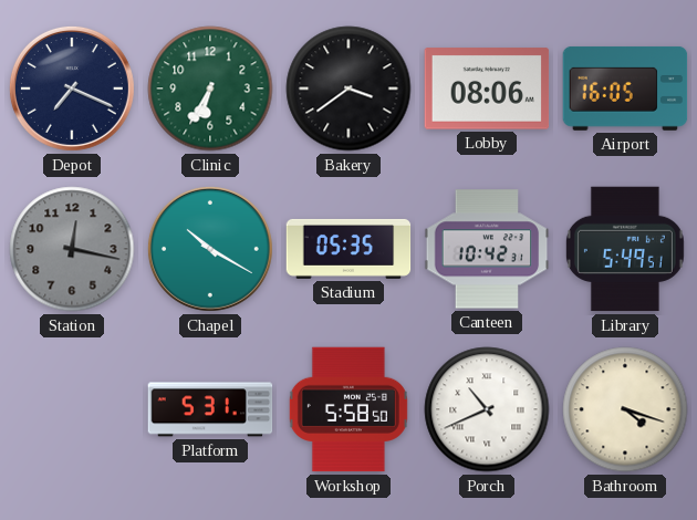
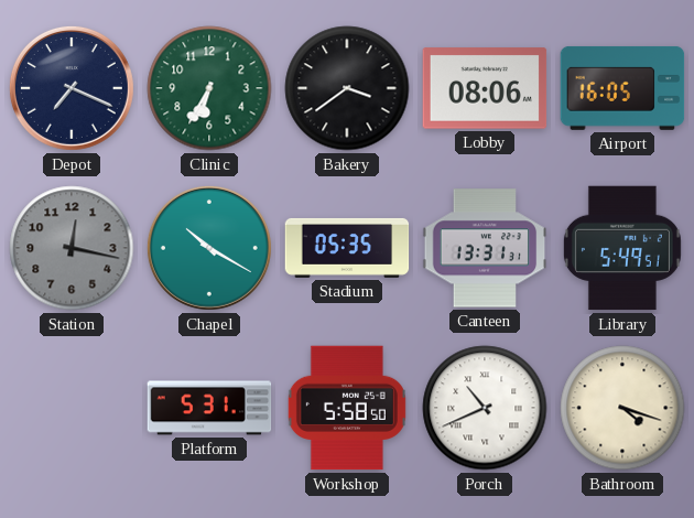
Canteen: 10:42 -> 13:31
